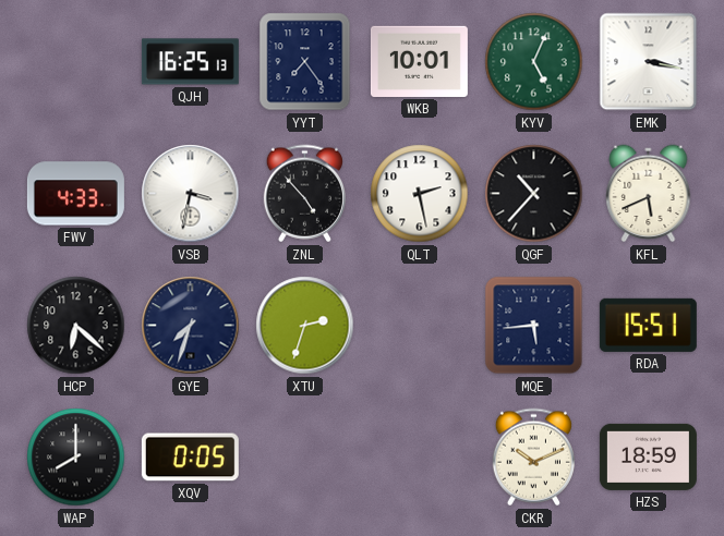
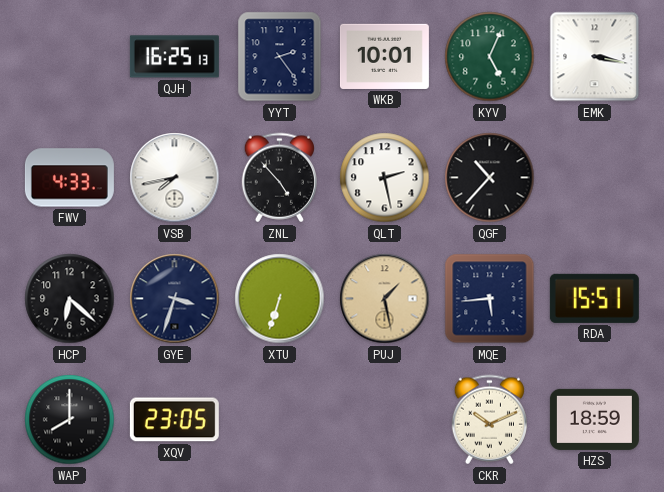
YYT: 7:24 -> 2:24
VSB: 3:32 -> 7:43
KFL: 5:41 -> none
GYE: 7:33 -> 3:33
XTU: 2:33 -> 6:33
PUJ: none -> 1:28
XQV: 0:05 -> 23:05
